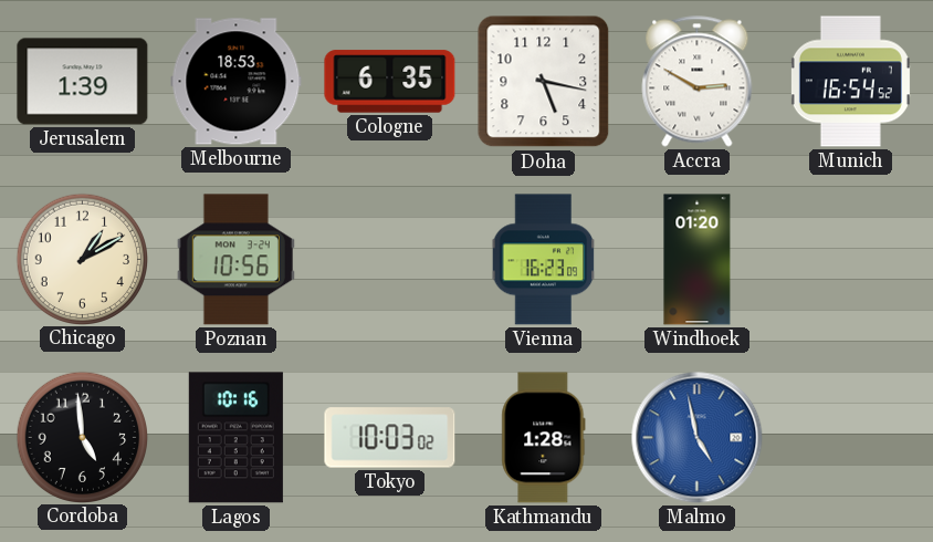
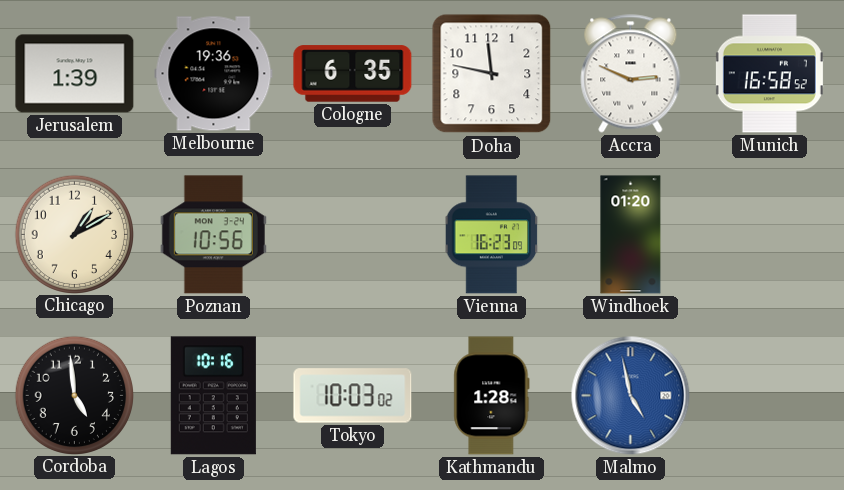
Melbourne: 18:53 -> 19:36
Doha: 5:17 -> 11:47
Accra: 2:50 -> 2:49
Munich: 16:54 -> 16:58
